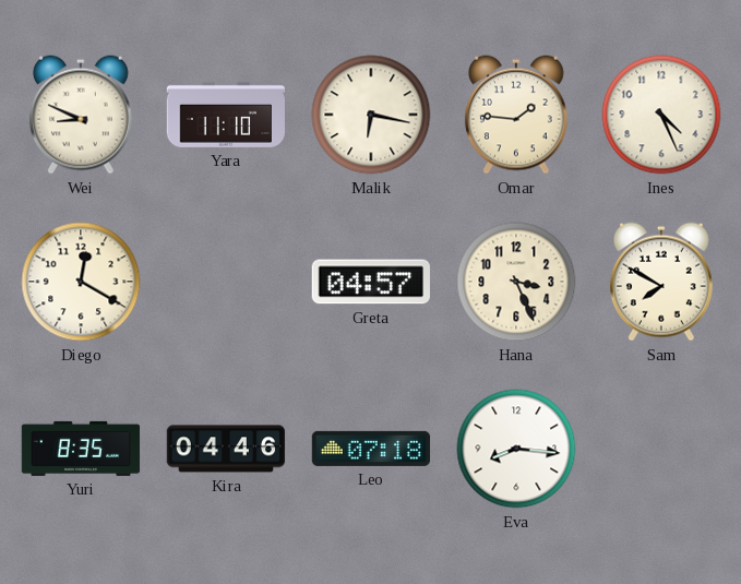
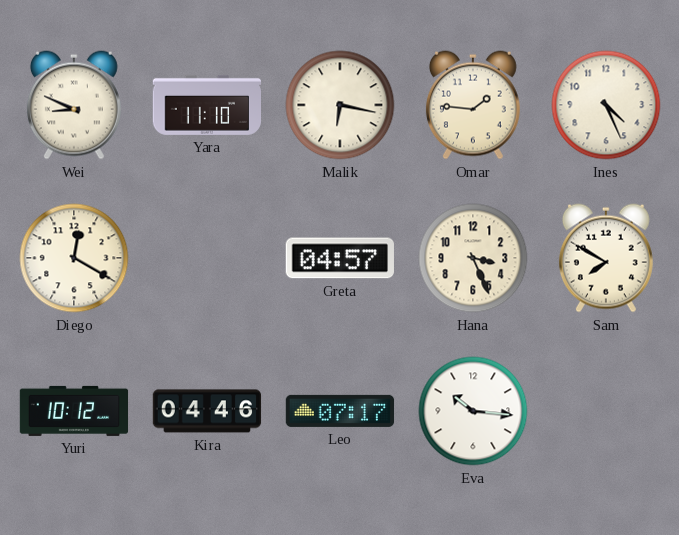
Yuri: 8:35 -> 10:12
Leo: 07:18 -> 07:17
Eva: 8:16 -> 10:16
